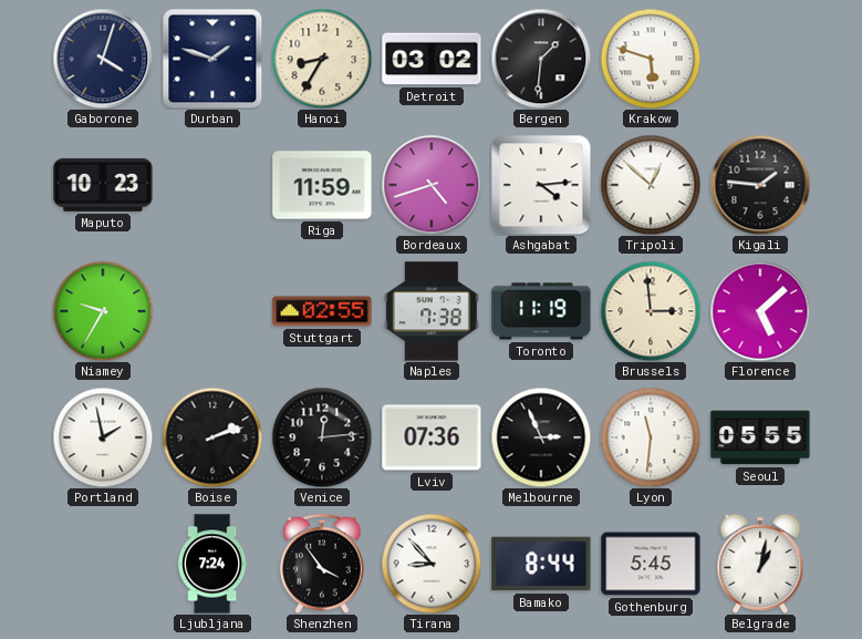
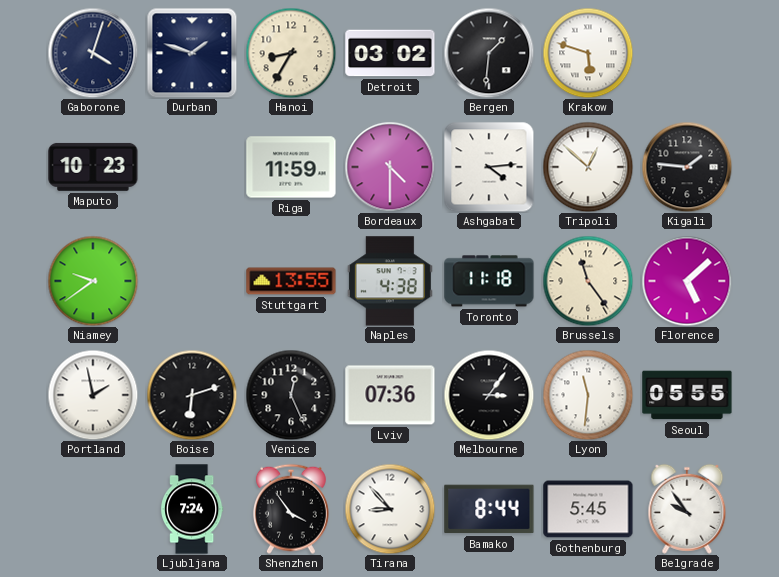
Bordeaux: 4:42 -> 4:30
Niamey: 9:35 -> 9:39
Stuttgart: 02:55 -> 13:55
Naples: 7:38 -> 4:38
Toronto: 11:19 -> 11:18
Brussels: 2:59 -> 11:24
Boise: 2:12 -> 6:12
Venice: 12:14 -> 12:26
Melbourne: 2:56 -> 3:06
Belgrade: 1:02 -> 9:54
